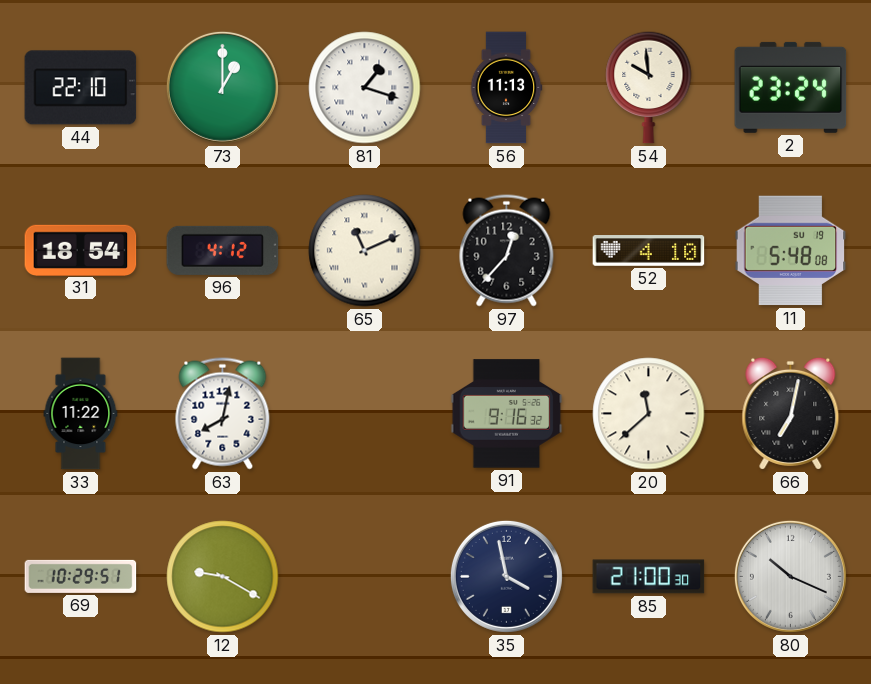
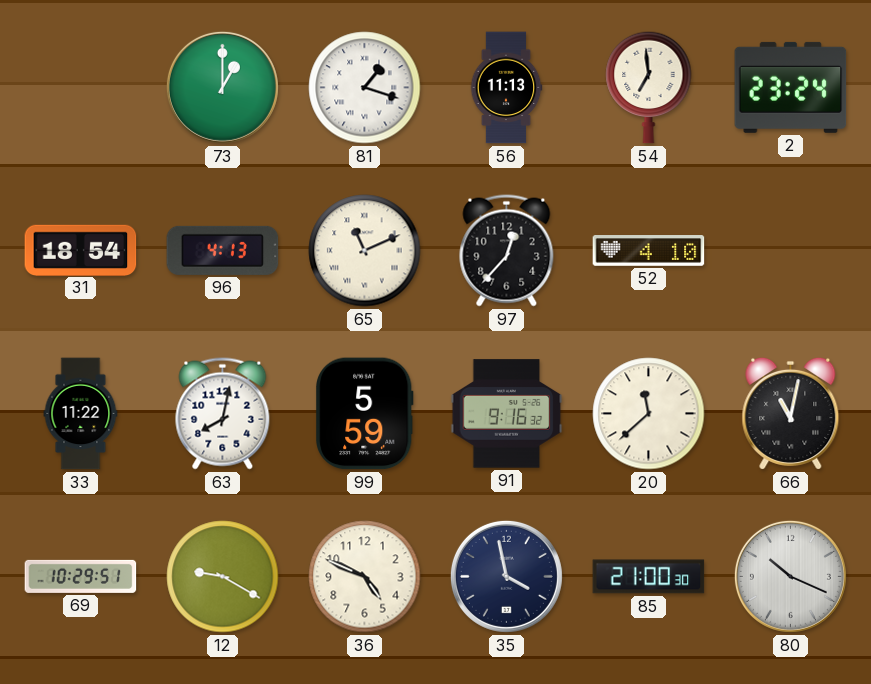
44: 22:10 -> none
54: 9:59 -> 6:59
96: 4:12 -> 4:13
11: 5:48 -> none
99: none -> 5:59
66: 7:02 -> 11:02
36: none -> 4:49
